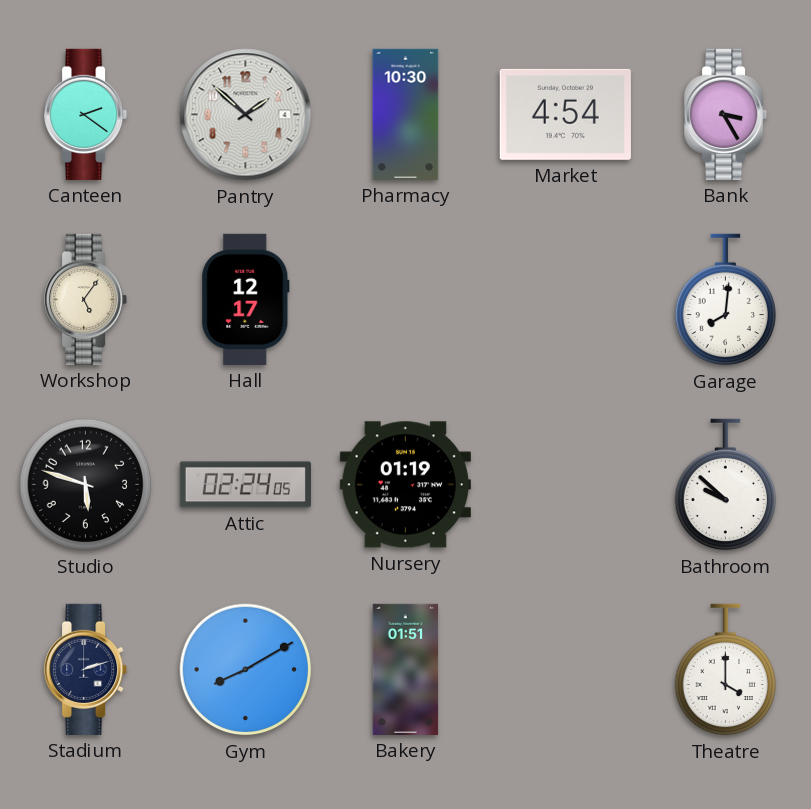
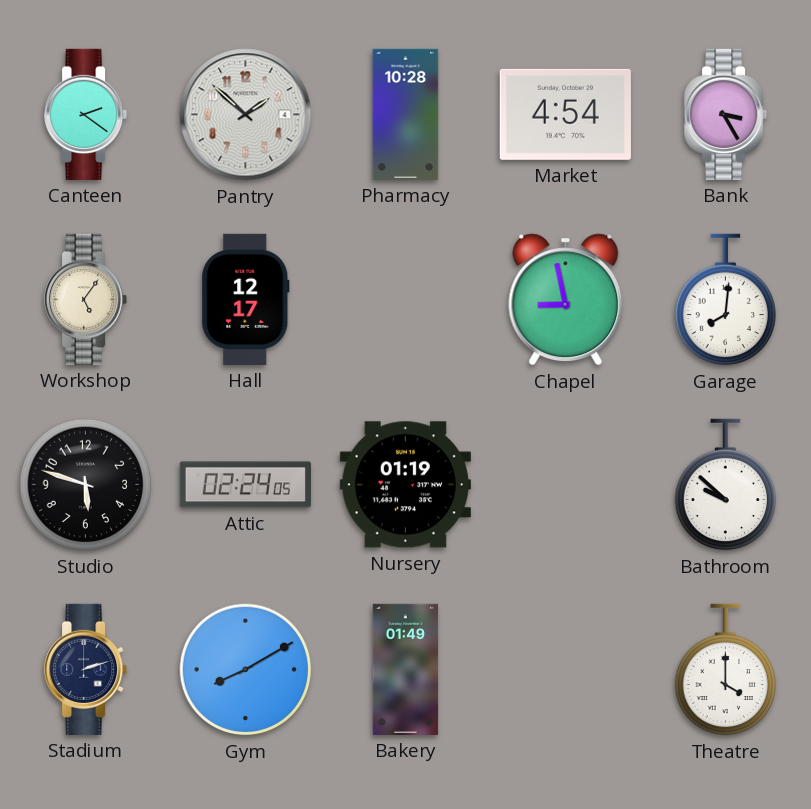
Pharmacy: 10:30 -> 10:28
Chapel: none -> 8:58
Bakery: 01:51 -> 01:49
